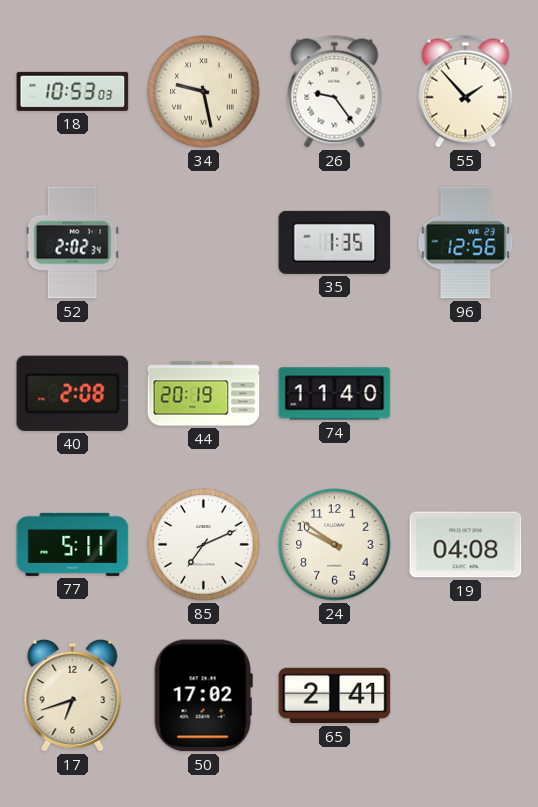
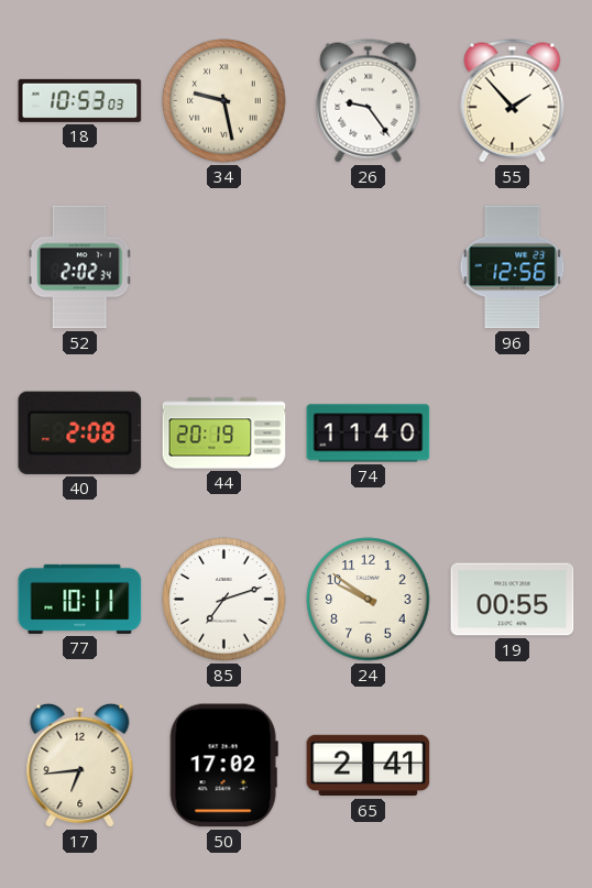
35: 1:35 -> none
77: 5:11 -> 10:11
85: 7:11 -> 7:12
19: 04:08 -> 00:55
17: 6:42 -> 6:44
